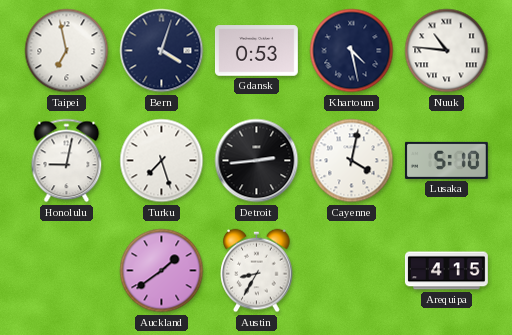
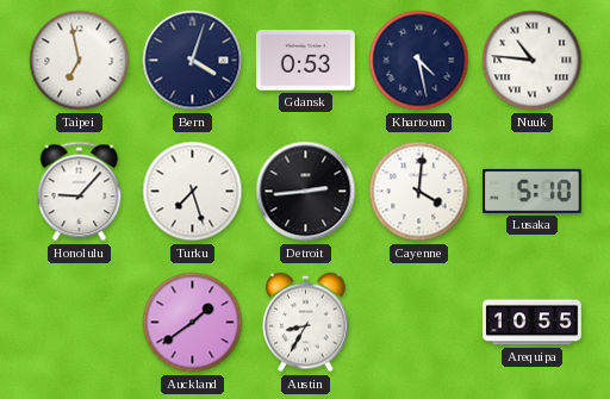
Honolulu: 9:02 -> 9:07
Cayenne: 4:02 -> 4:01
Arequipa: 4:15 -> 10:55
